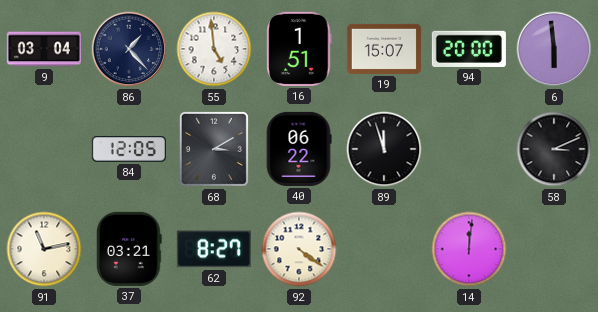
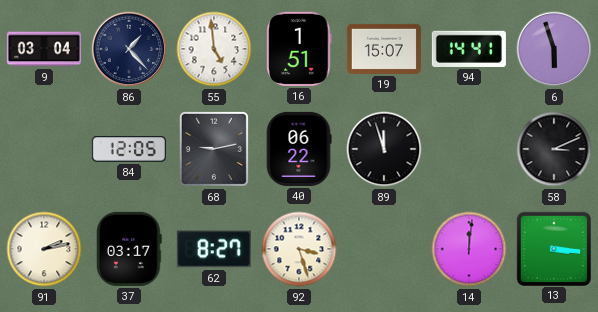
94: 20:00 -> 14:41
6: 5:59 -> 5:57
68: 3:10 -> 9:13
91: 11:13 -> 2:13
37: 03:21 -> 03:17
92: 4:21 -> 3:27
13: none -> 3:16
